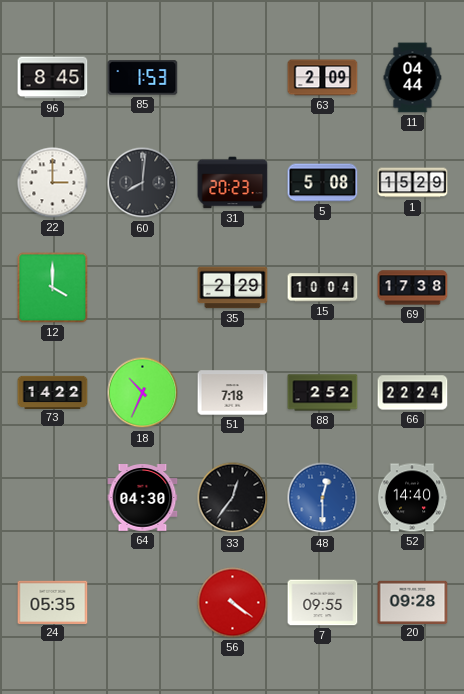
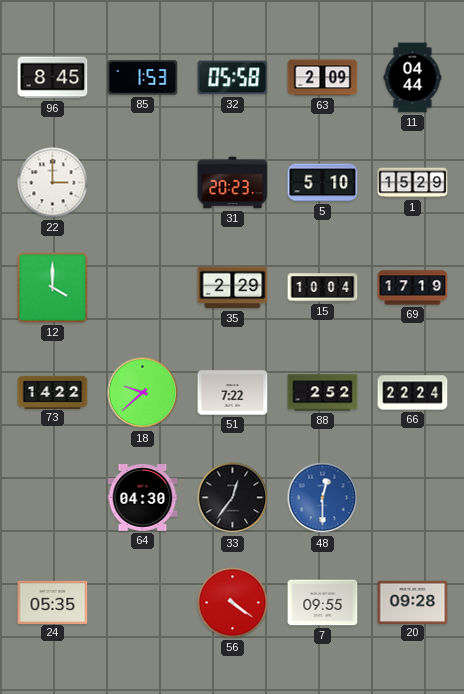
32: none -> 05:58
60: 8:01 -> none
5: 5:08 -> 5:10
69: 17:38 -> 17:19
18: 10:34 -> 9:38
51: 7:18 -> 7:22
52: 14:40 -> none
